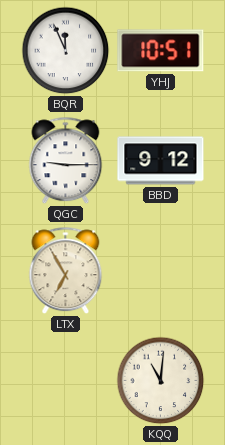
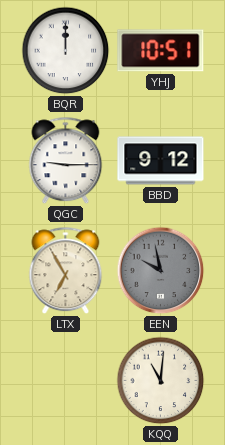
BQR: 11:56 -> 12:00
EEN: none -> 9:58
